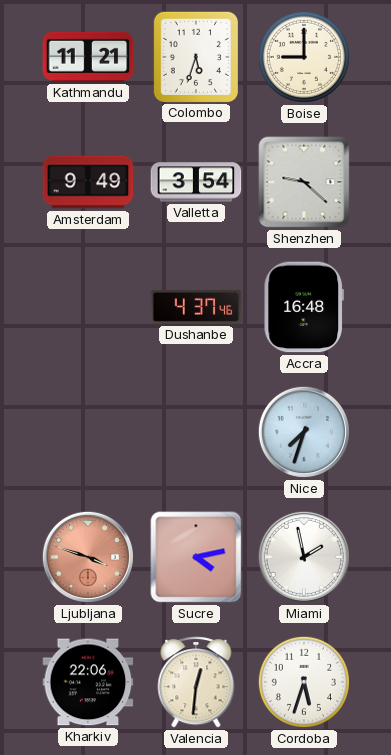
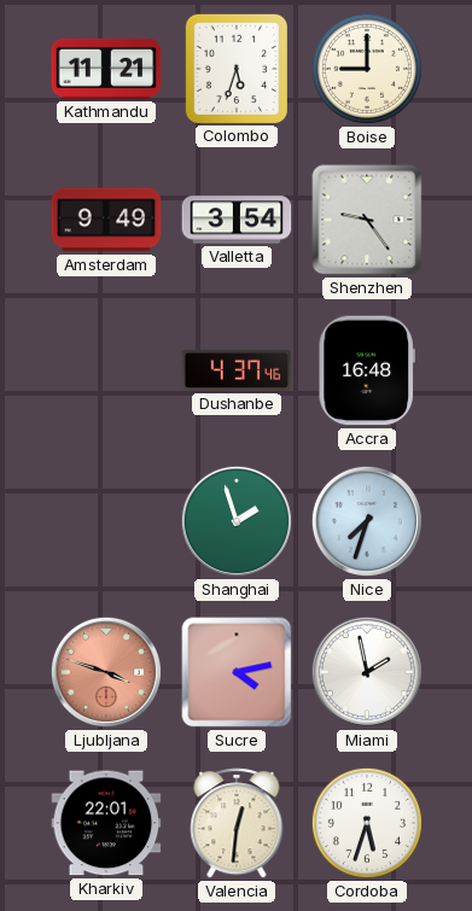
Shenzhen: 9:22 -> 9:24
Shanghai: none -> 1:57
Kharkiv: 22:06 -> 22:01
